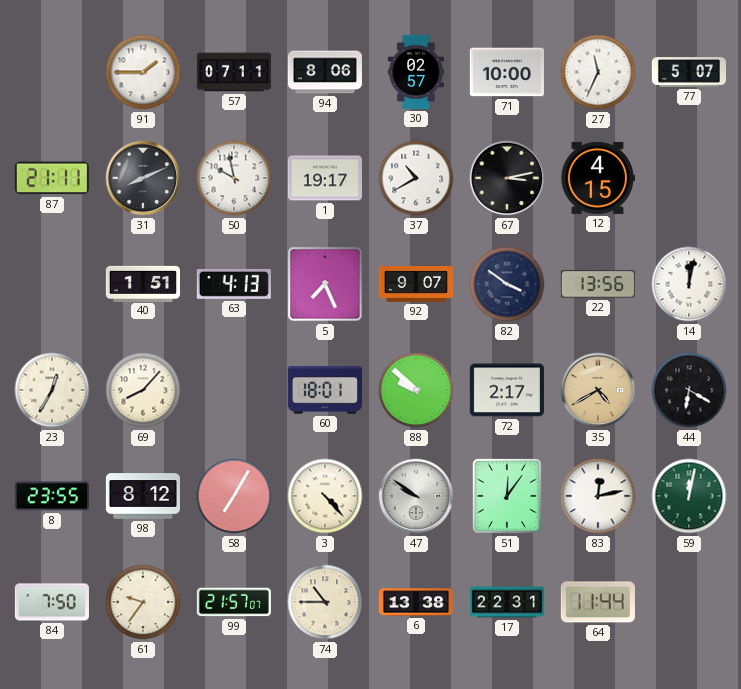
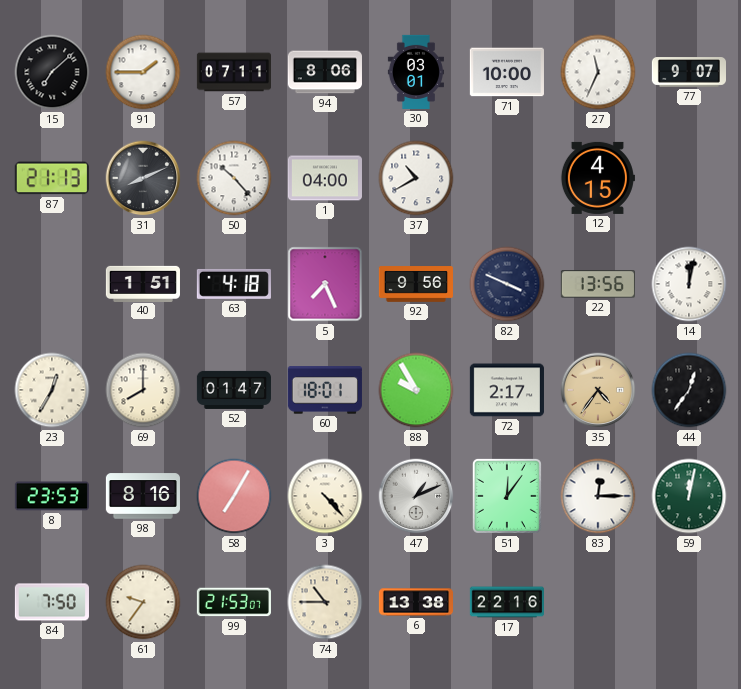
15: none -> 7:08
30: 02:57 -> 03:01
77: 5:07 -> 9:07
87: 21:11 -> 21:13
50: 9:58 -> 10:23
1: 19:17 -> 04:00
67: 3:13 -> none
63: 4:13 -> 4:18
92: 9:07 -> 9:56
82: 3:51 -> 3:49
69: 8:07 -> 8:00
52: none -> 01:47
88: 9:52 -> 9:55
35: 4:40 -> 4:36
44: 6:20 -> 12:36
8: 23:55 -> 23:53
98: 8:12 -> 8:16
47: 9:51 -> 1:11
83: 12:13 -> 12:15
99: 21:57 -> 21:53
17: 22:31 -> 22:16
64: 11:44 -> none
